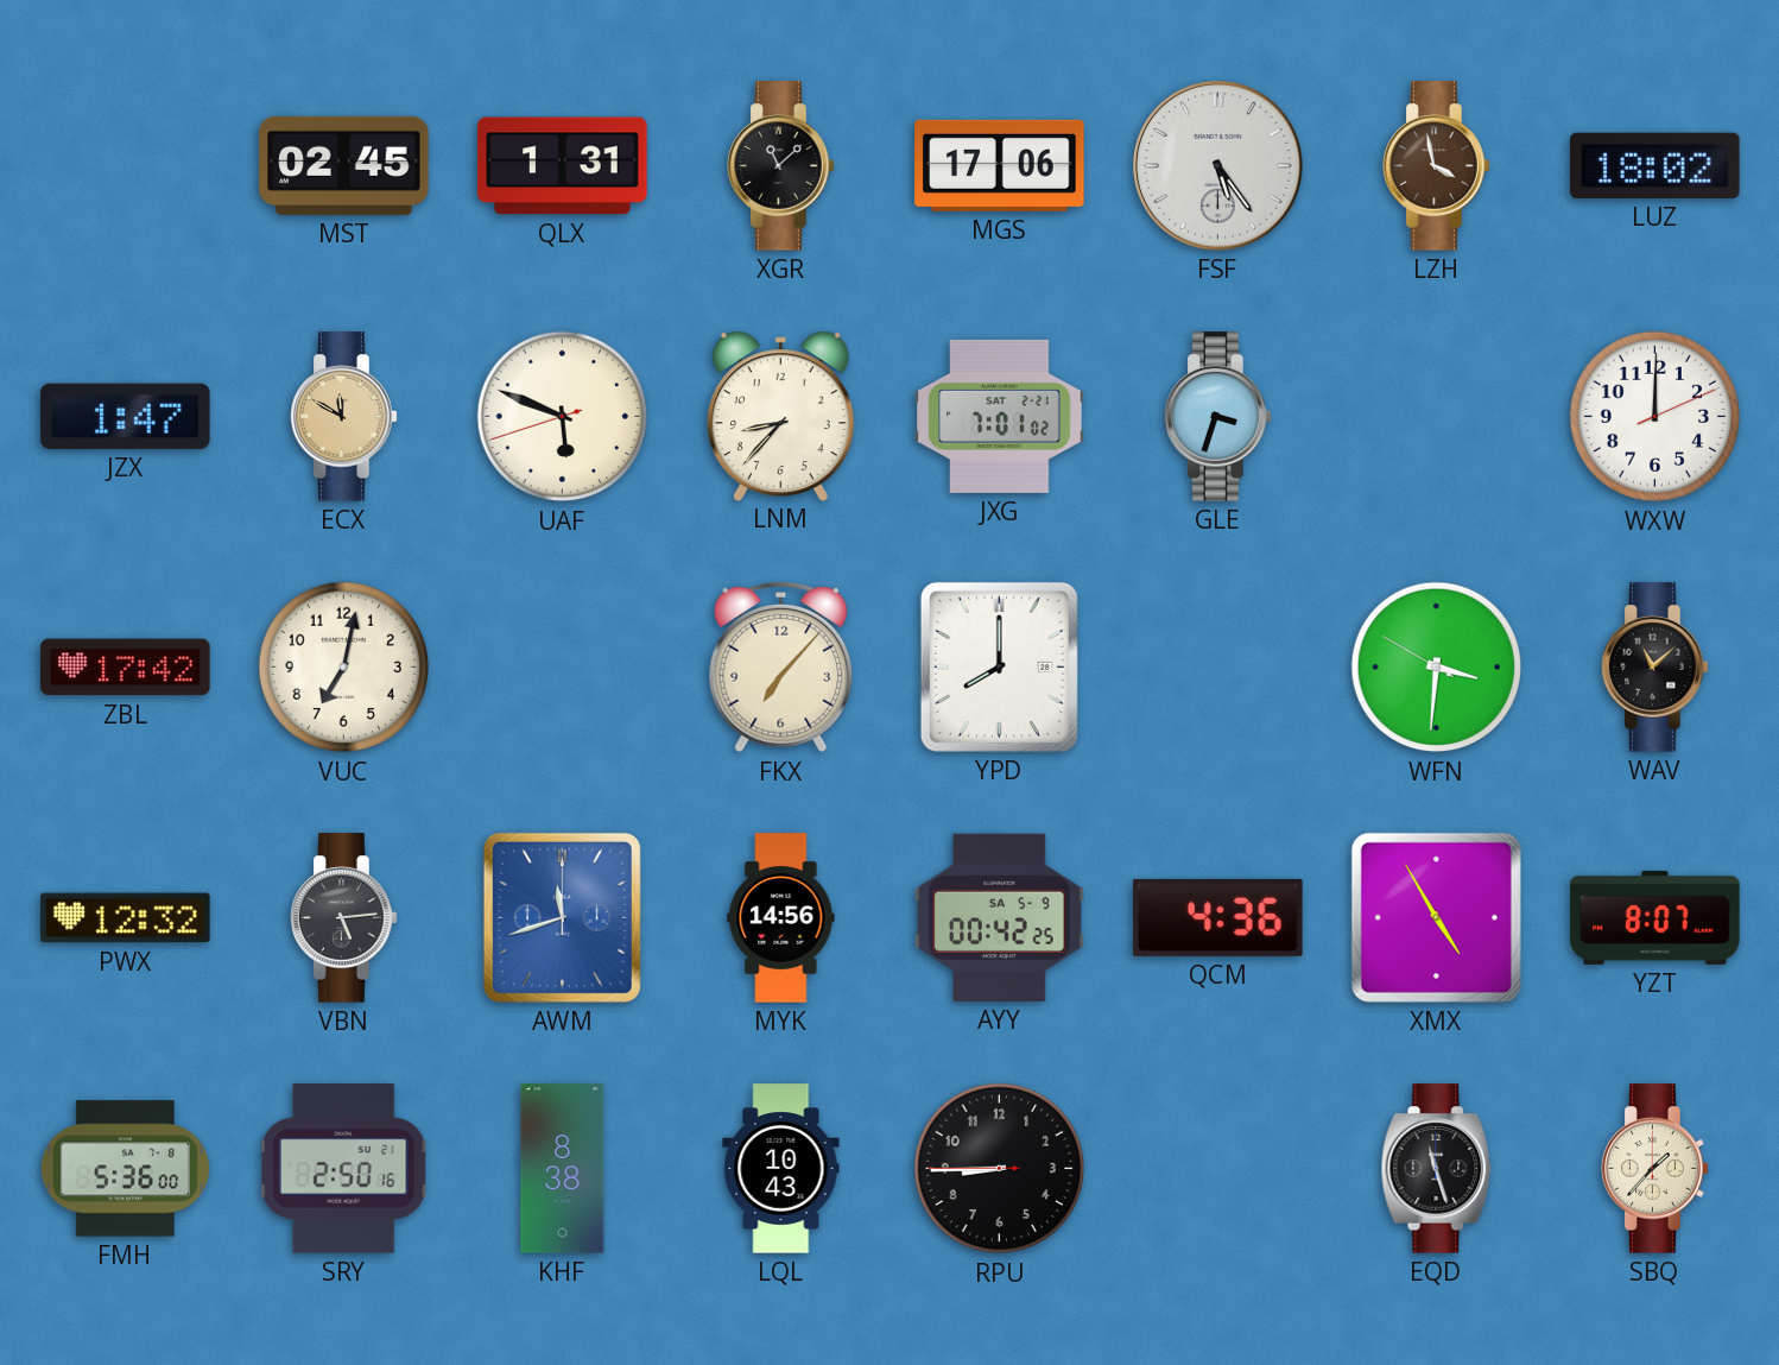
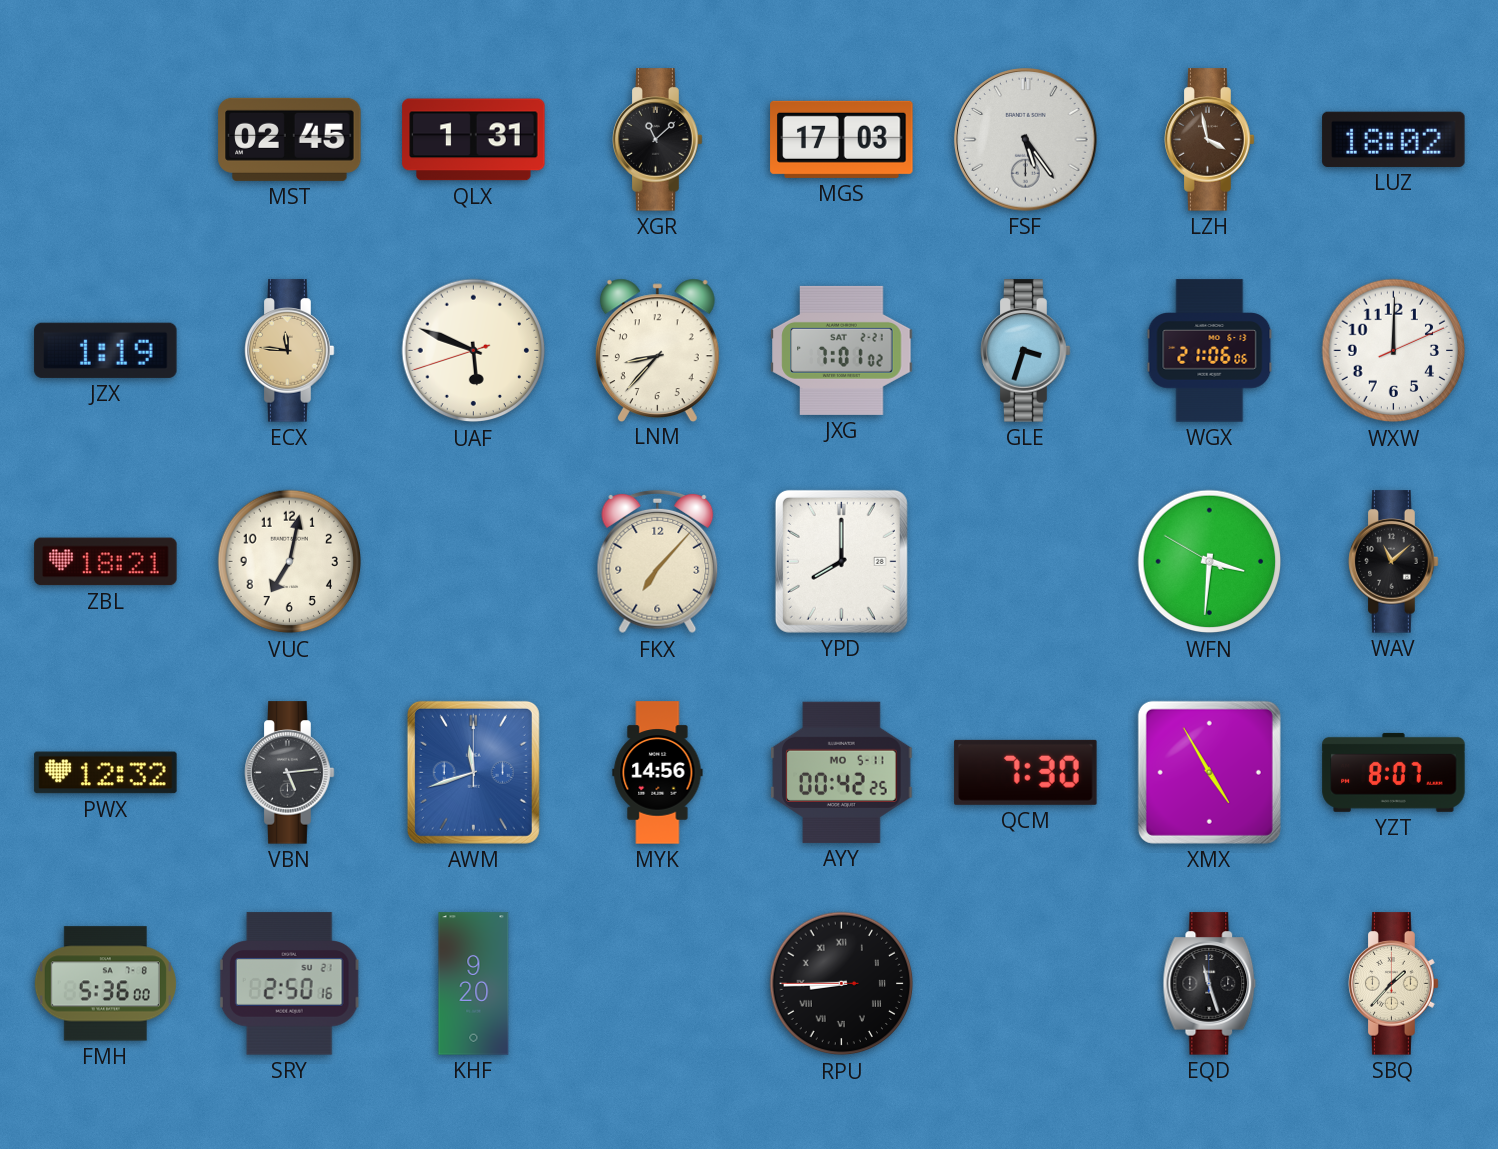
MGS: 17:06 -> 17:03
JZX: 1:47 -> 1:19
ECX: 11:50 -> 11:46
WGX: none -> 21:06
ZBL: 17:42 -> 18:21
AYY date: SA 5-9 -> MO 5-11
QCM: 4:36 -> 7:30
KHF: 8:38 -> 9:20
LQL: 10:43 -> none
RPU numerals: Arabic -> Roman
